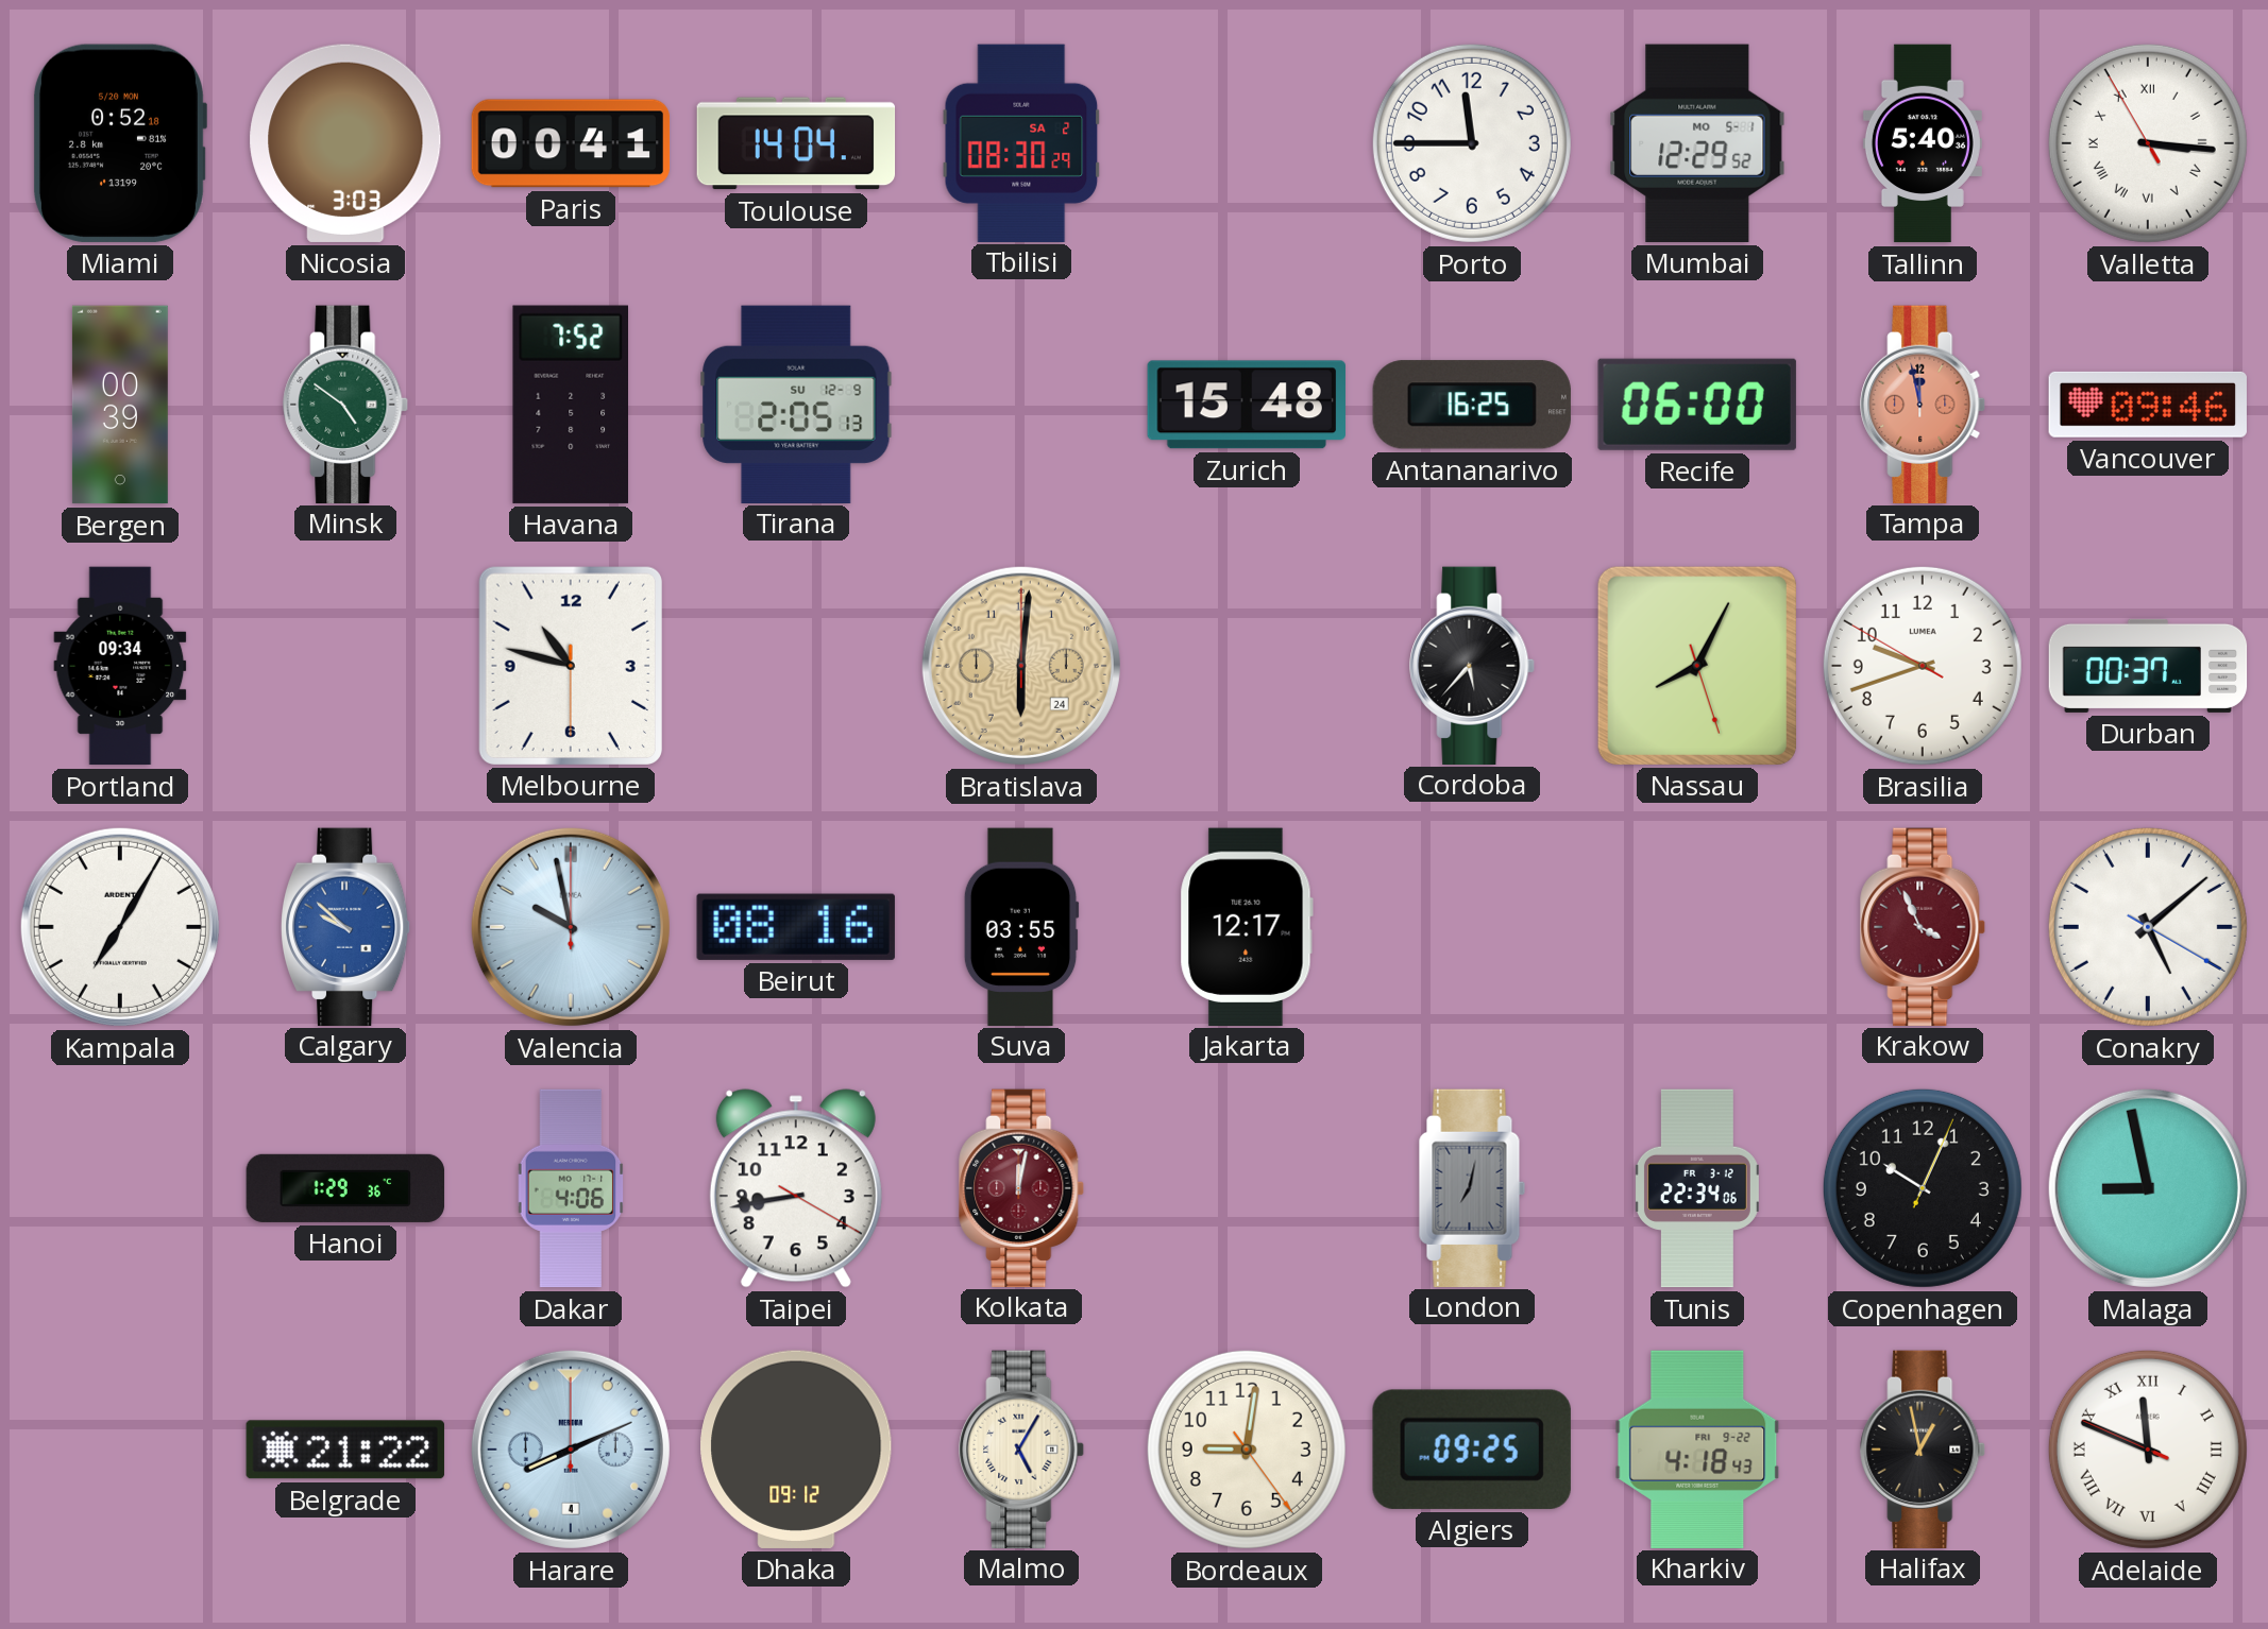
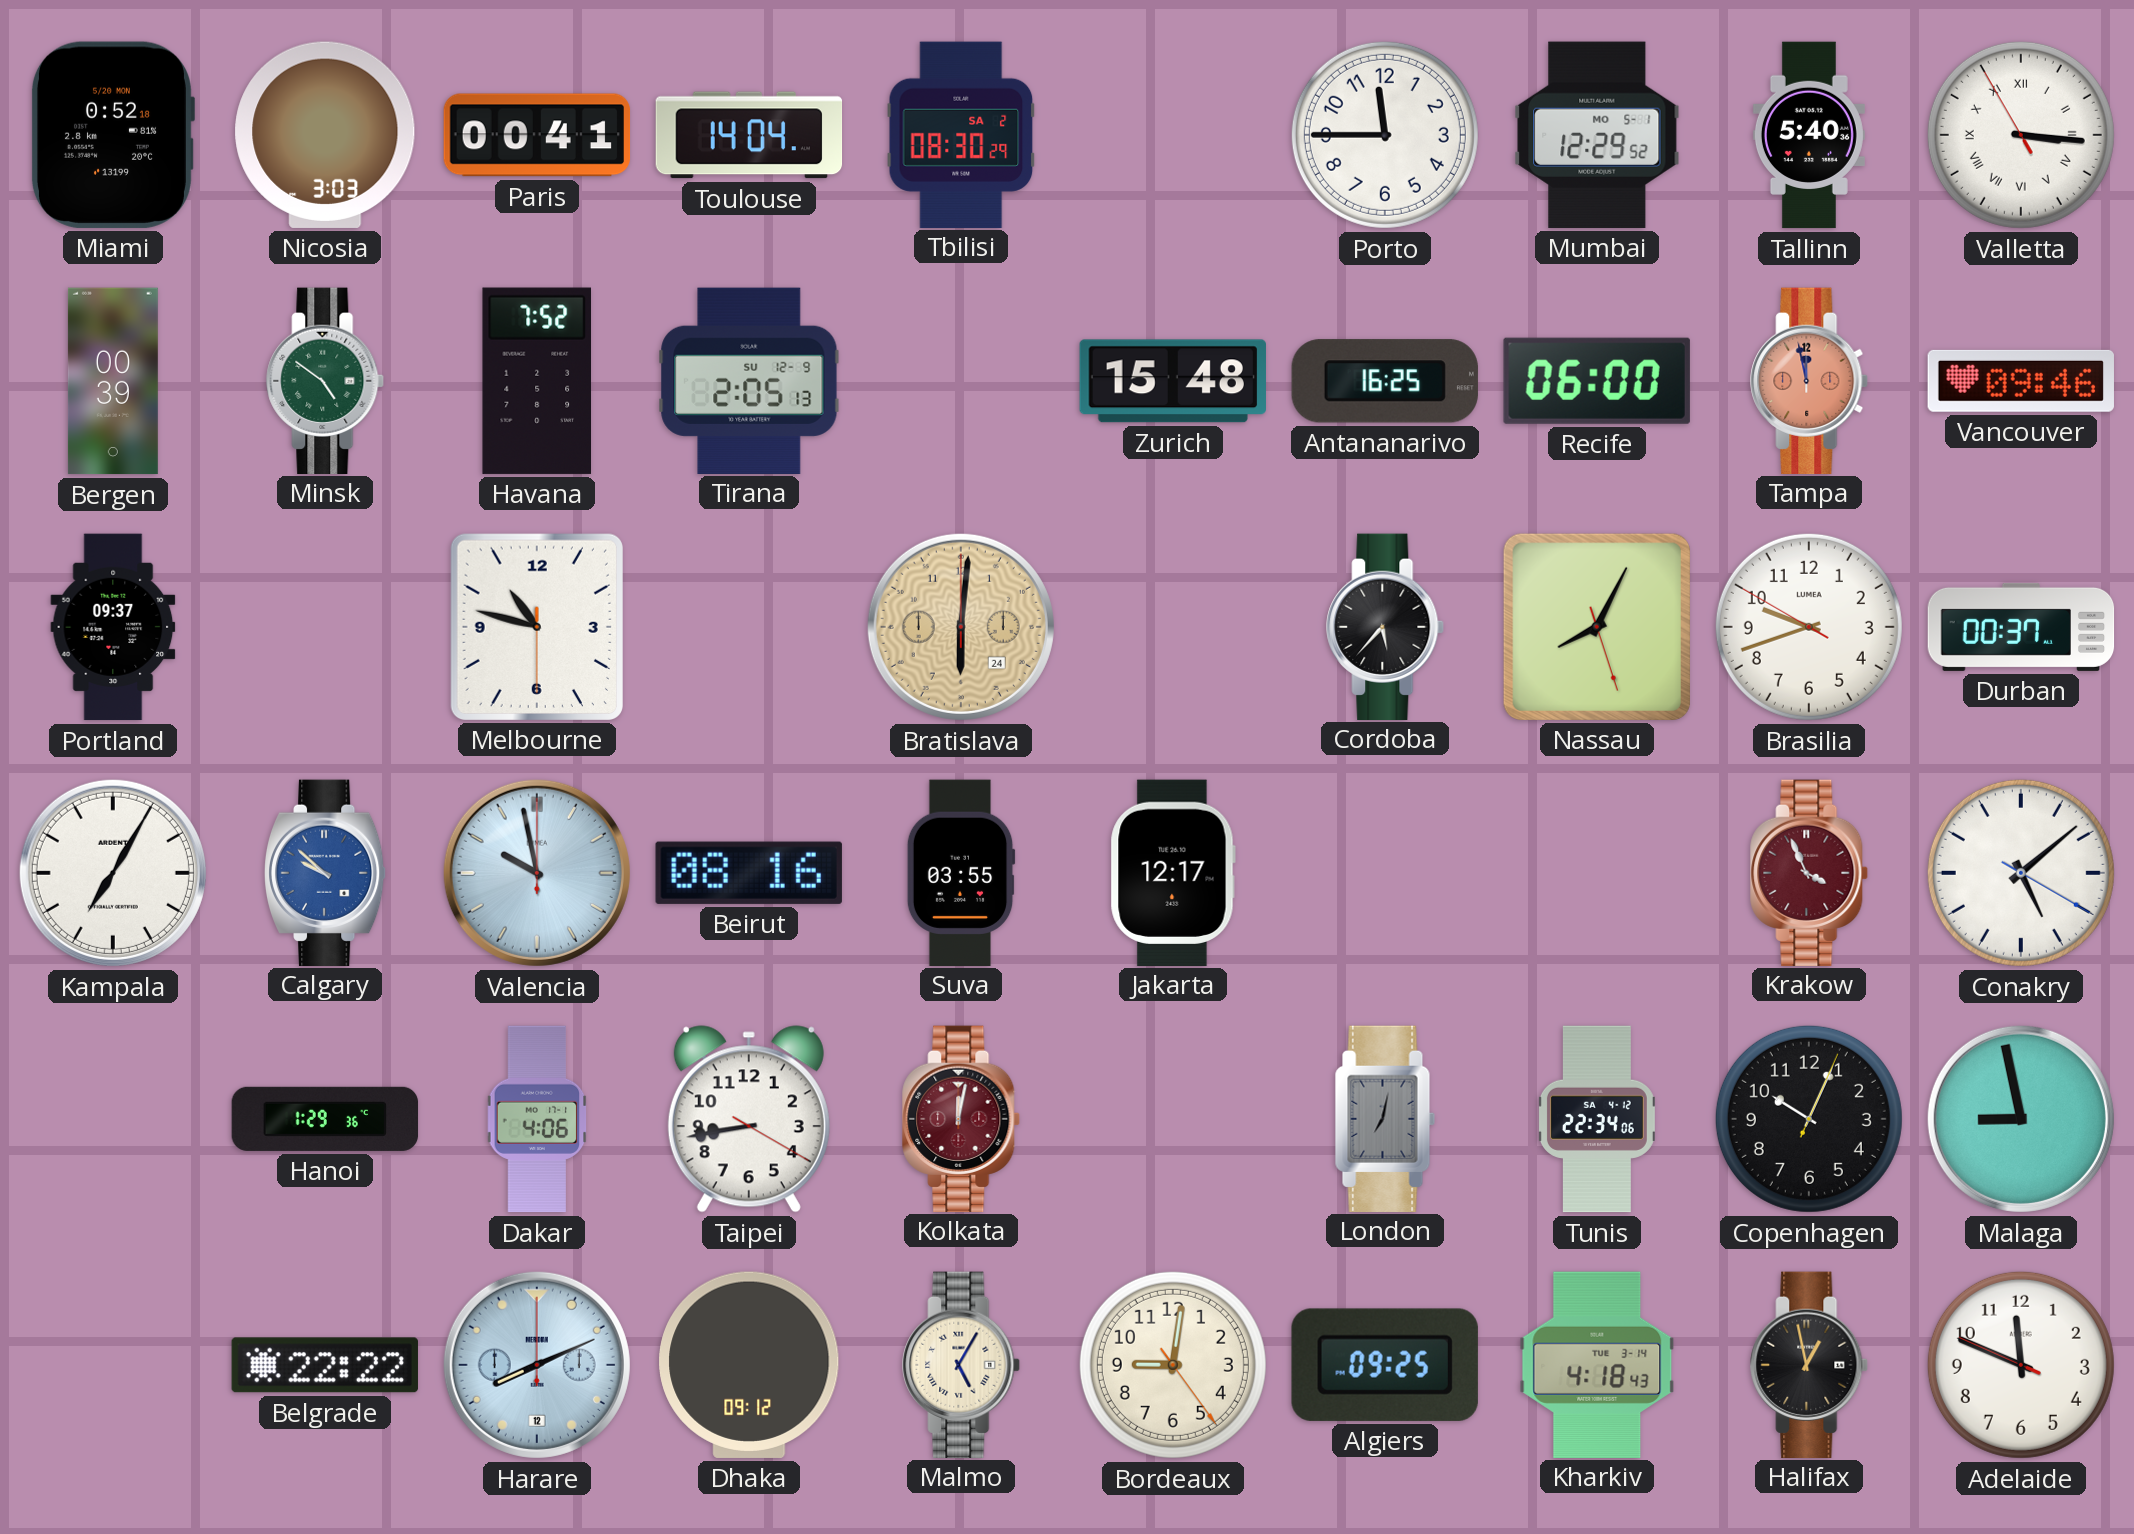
Portland: 09:34 -> 09:37
Tunis date: FR 3-12 -> SA 4-12
Belgrade: 21:22 -> 22:22
Harare date: 4 -> 12
Kharkiv date: FRI 9-22 -> TUE 3-14
Adelaide numerals: Roman -> Arabic
